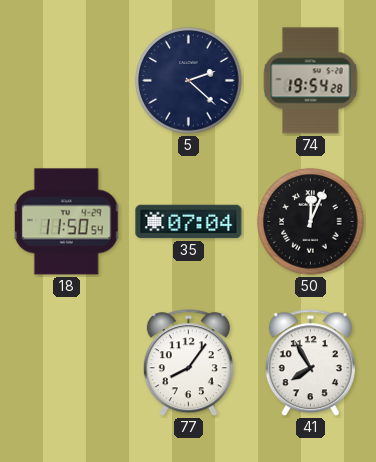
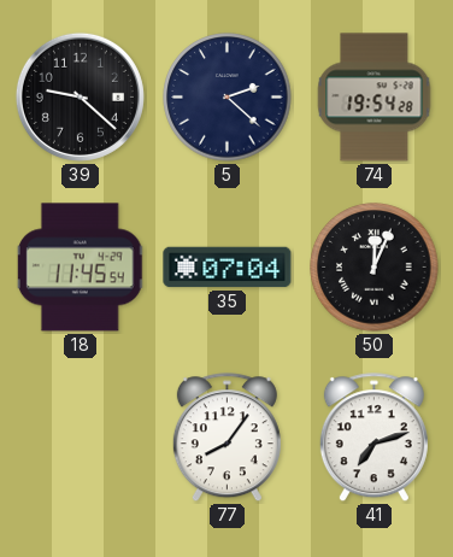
39: none -> 9:22
18: 11:50 -> 11:45
41: 7:55 -> 7:12
